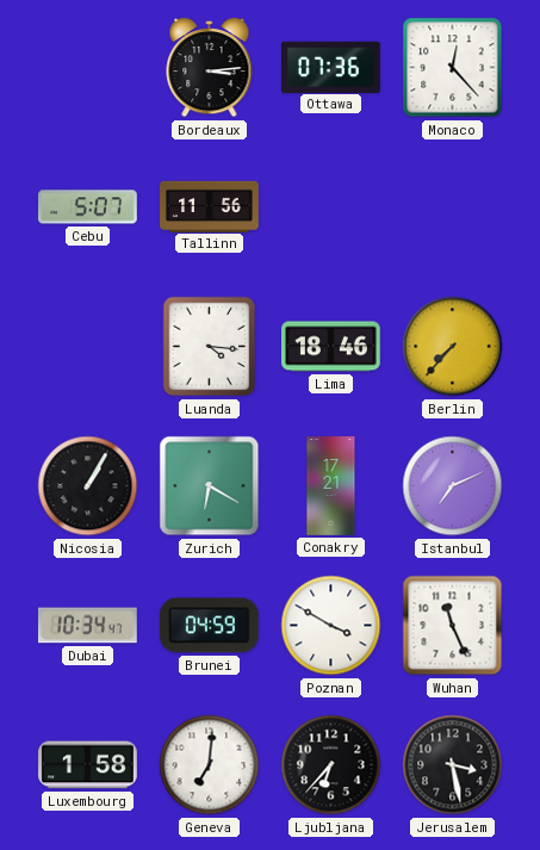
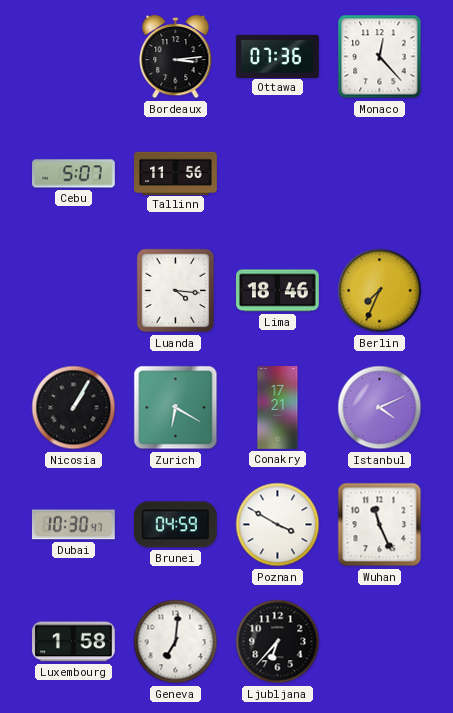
Berlin: 7:37 -> 7:34
Istanbul: 7:11 -> 4:11
Dubai: 10:34 -> 10:30
Jerusalem: 3:28 -> none
